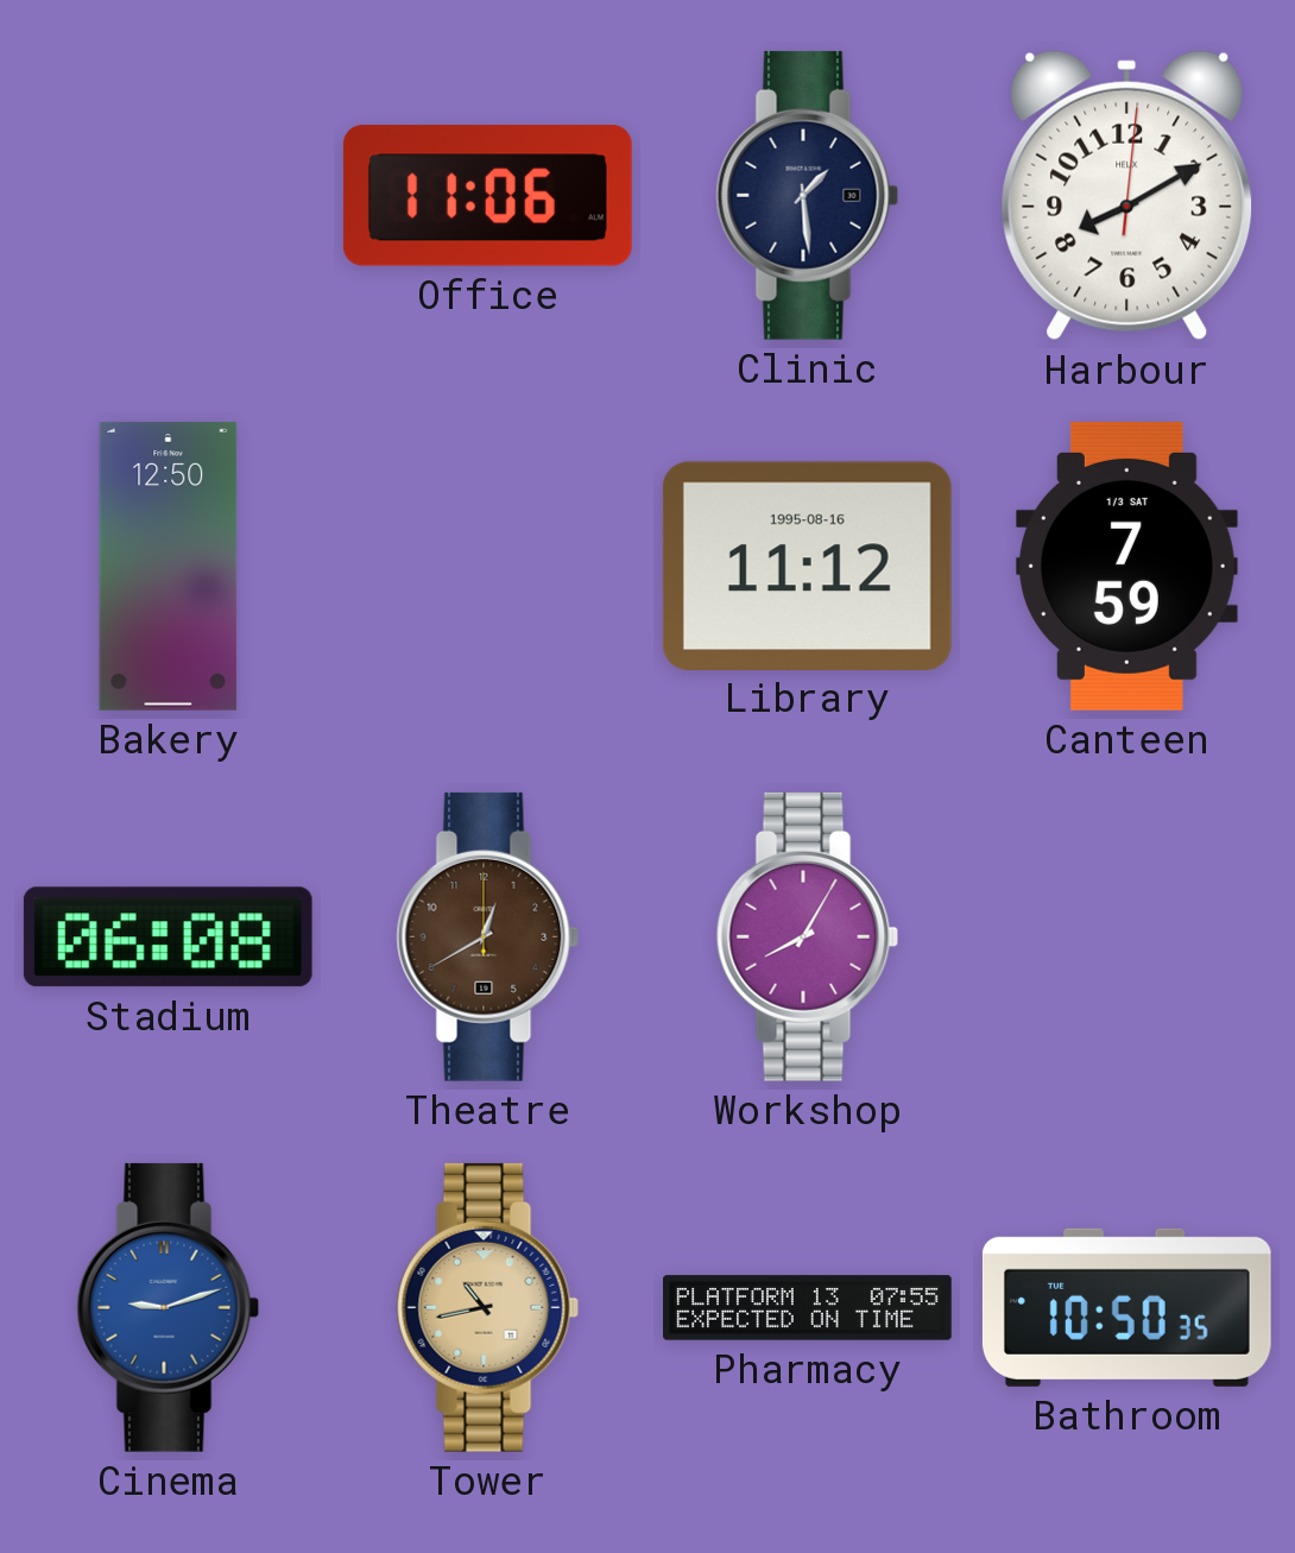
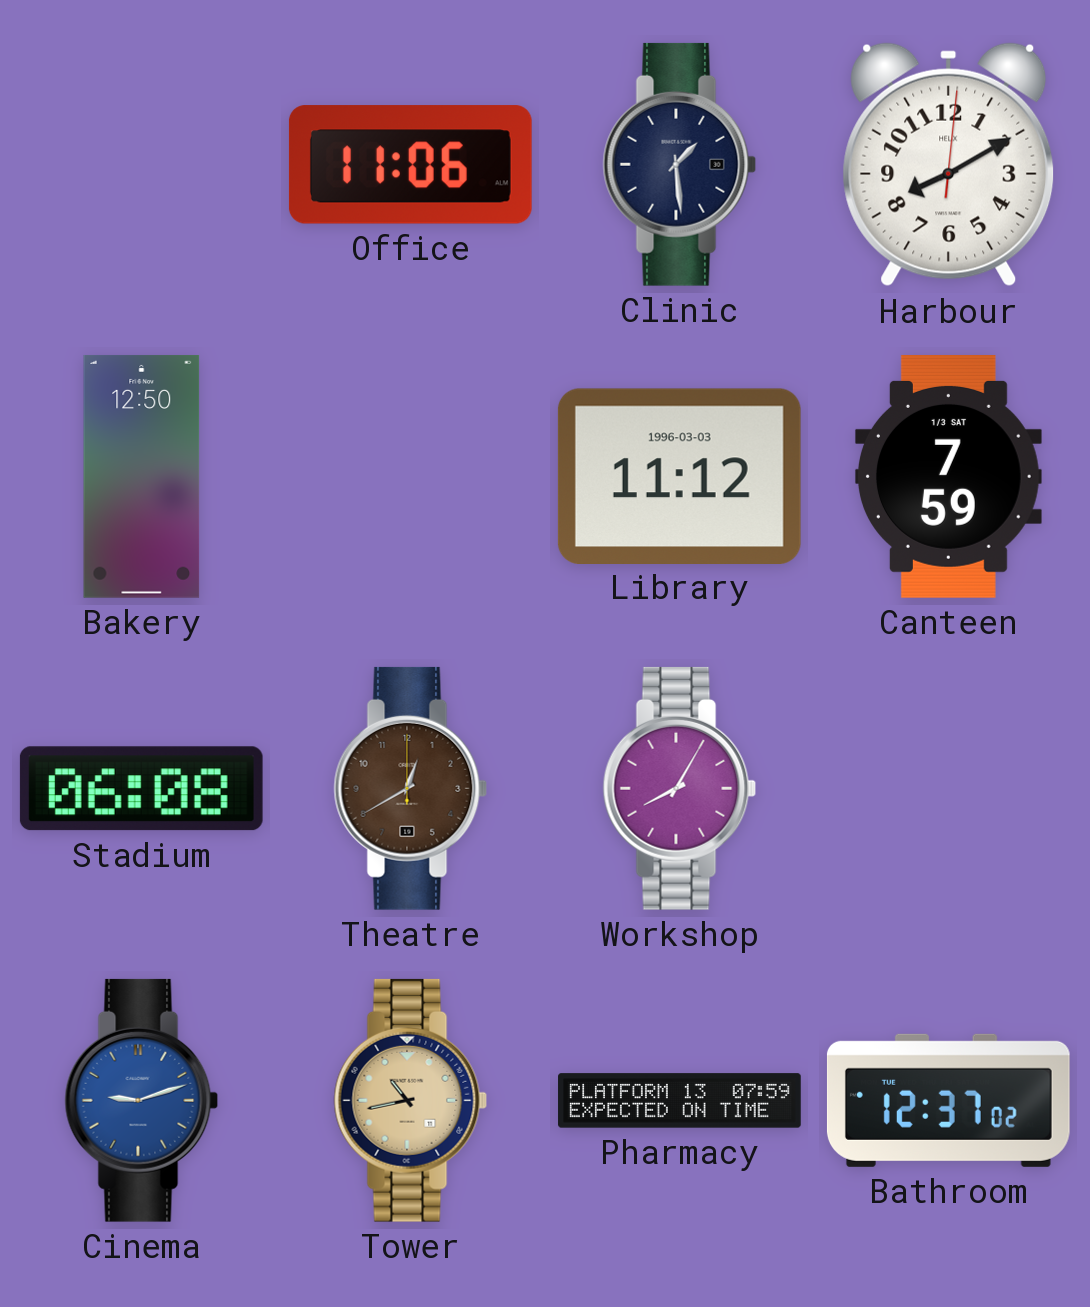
Library date: 1995-08-16 -> 1996-03-03
Pharmacy: 07:55 -> 07:59
Bathroom: 10:50 -> 12:37
